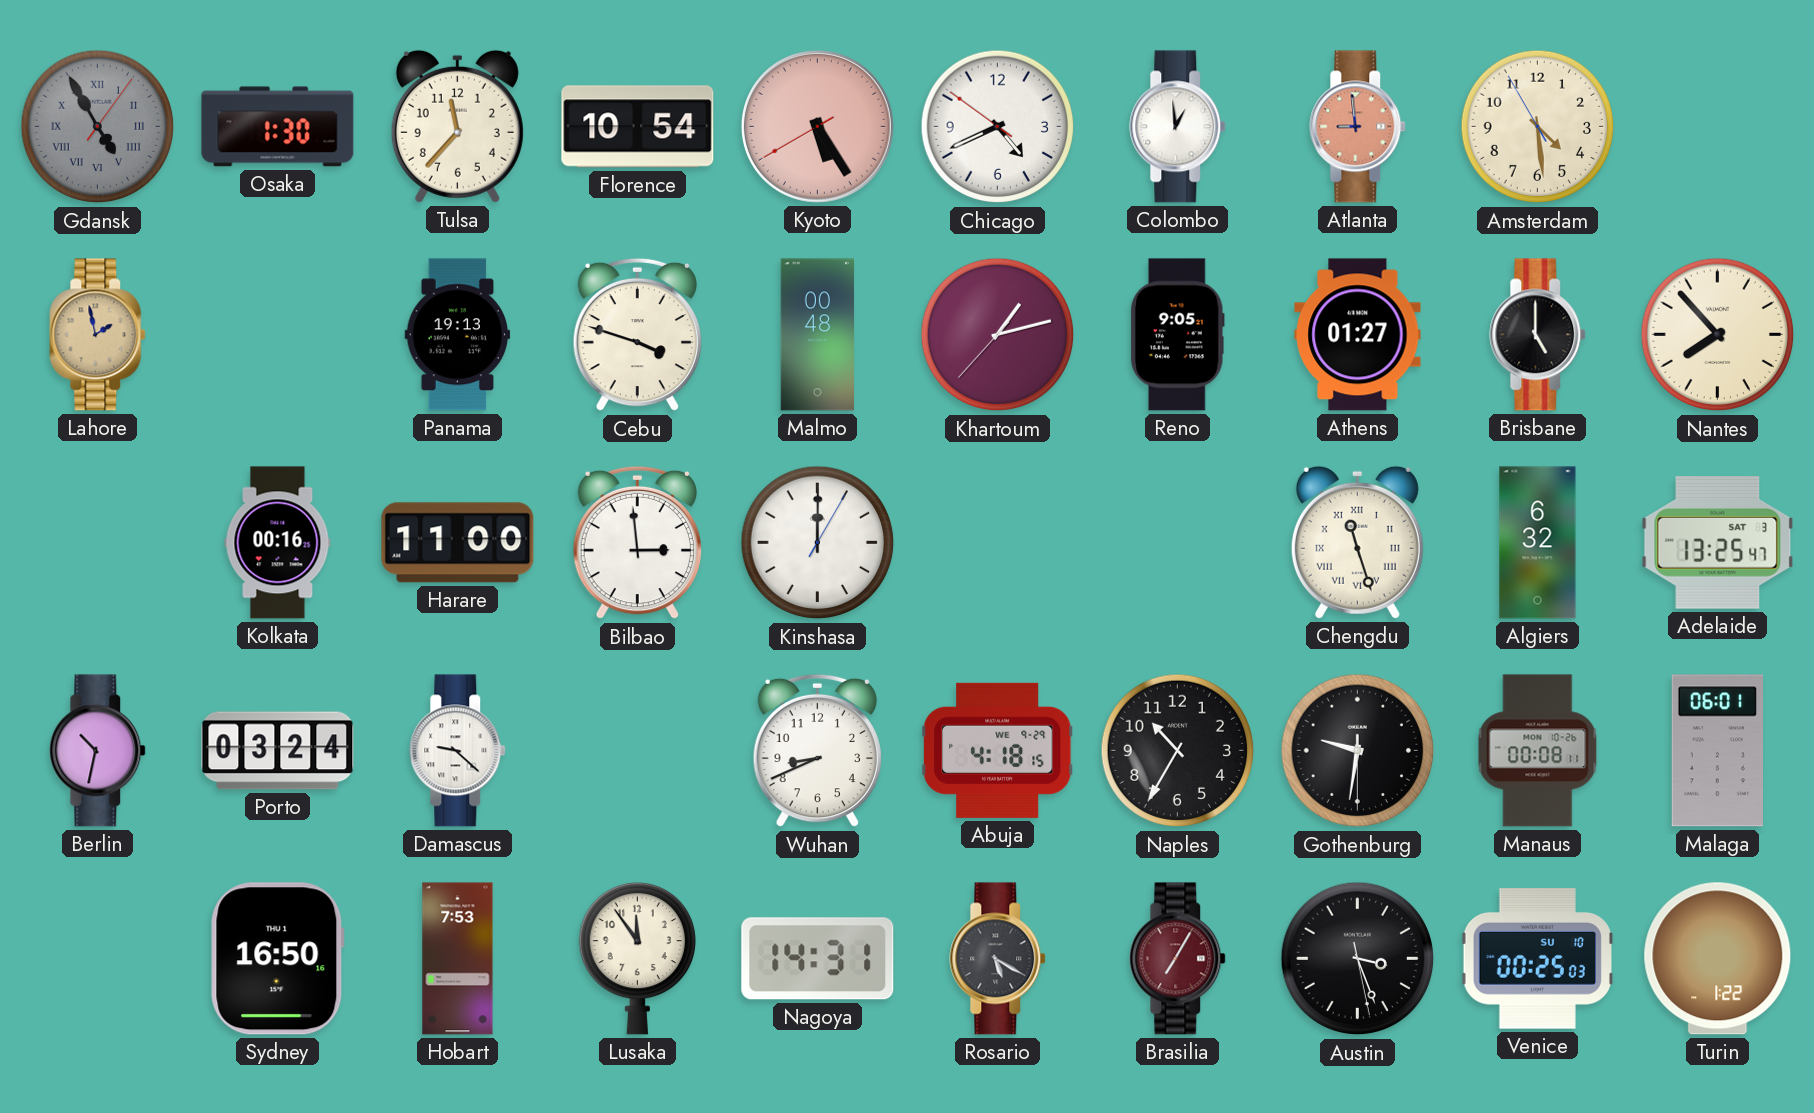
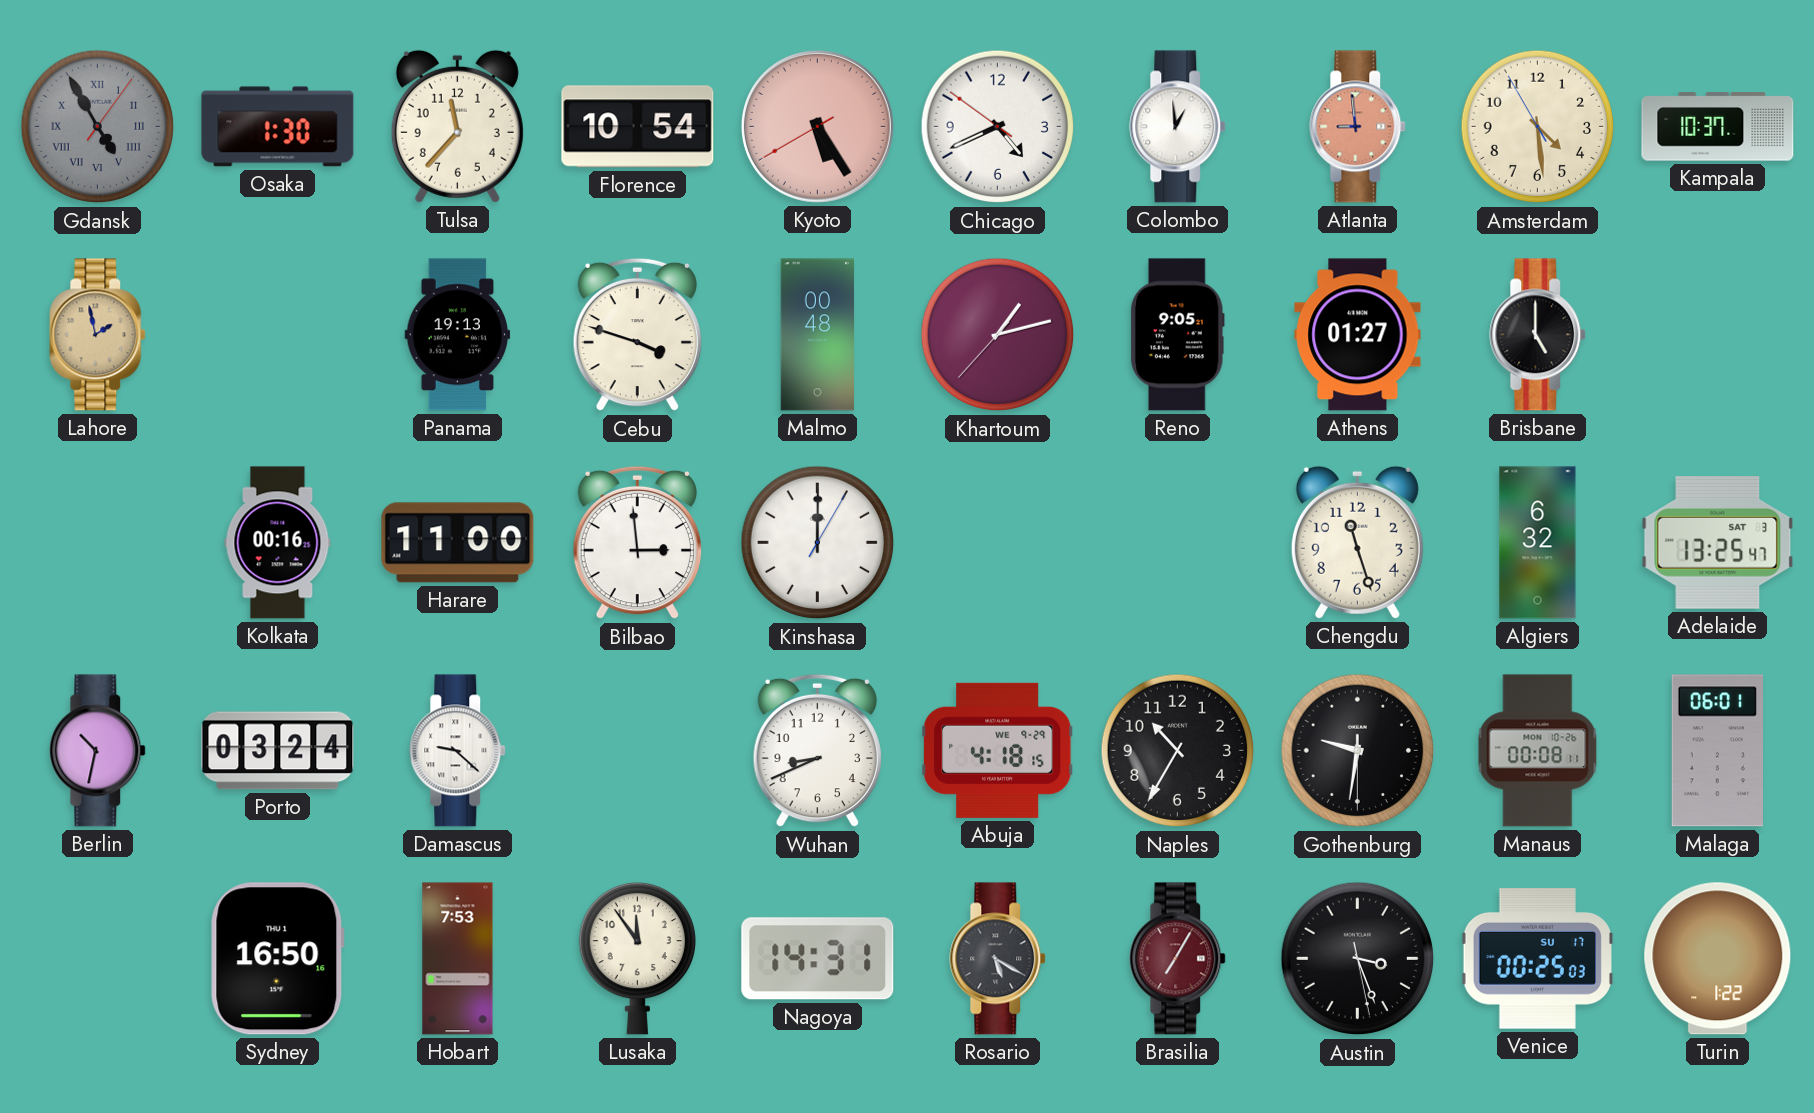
Kampala: none -> 10:37
Nantes: 7:53 -> none
Chengdu numerals: Roman -> Arabic
Venice date: SU 10 -> SU 17
